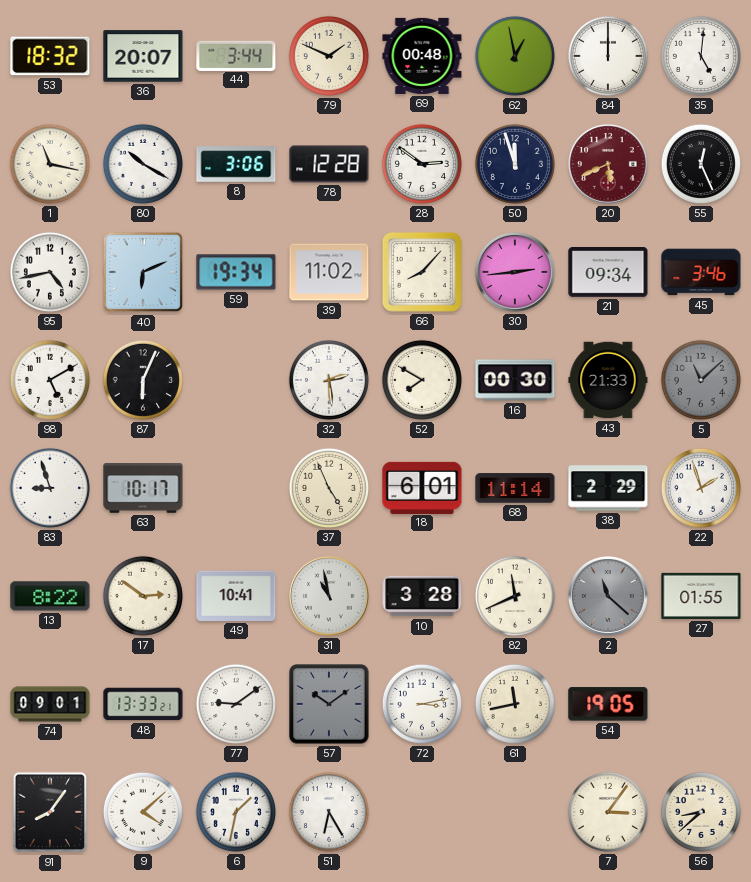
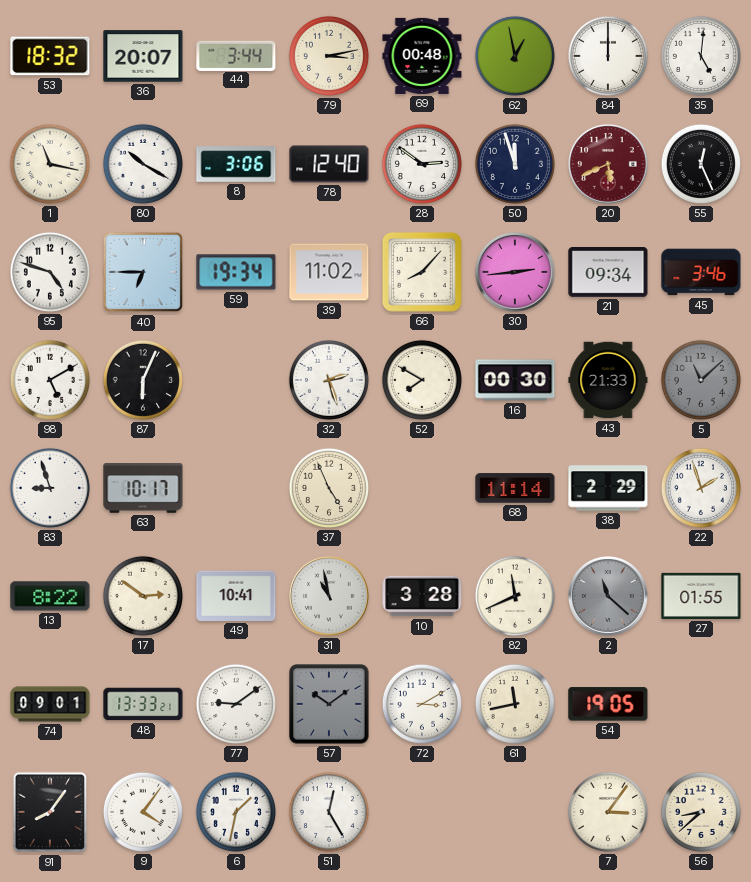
79: 1:49 -> 3:13
78: 12:28 -> 12:40
95: 4:43 -> 4:48
40: 6:11 -> 6:45
32: 2:29 -> 2:27
18: 6:01 -> none
72: 3:13 -> 3:10
9: 4:08 -> 4:06
51: 6:25 -> 12:25
